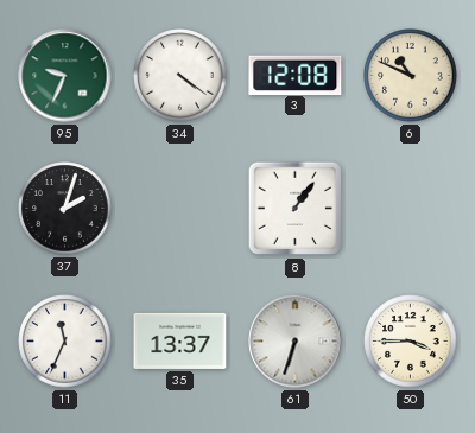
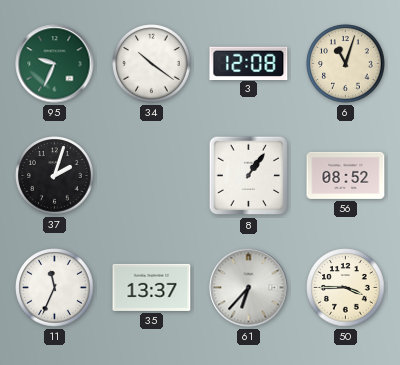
34: 4:21 -> 10:21
6: 10:49 -> 11:03
56: none -> 08:52
61: 6:33 -> 6:37
